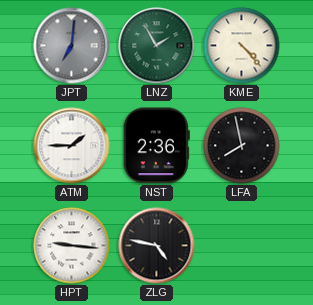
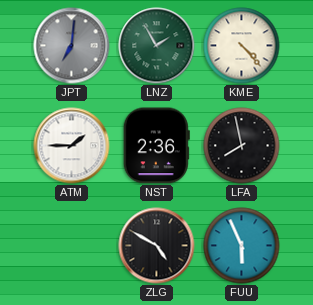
HPT: 9:16 -> none
ZLG: 4:47 -> 4:50
FUU: none -> 5:56
